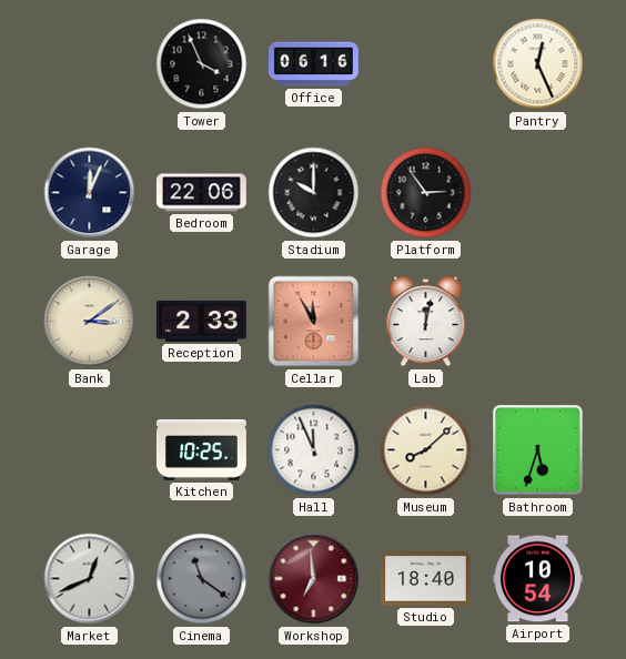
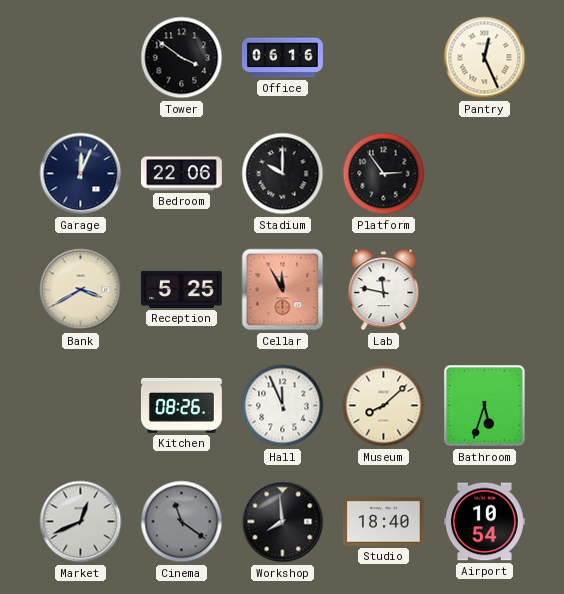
Tower: 3:56 -> 3:51
Bank: 3:09 -> 3:40
Reception: 2:33 -> 5:25
Lab: 12:02 -> 11:47
Kitchen: 10:25 -> 08:26
Workshop: 6:59 -> 7:59
Workshop dial: burgundy -> black
